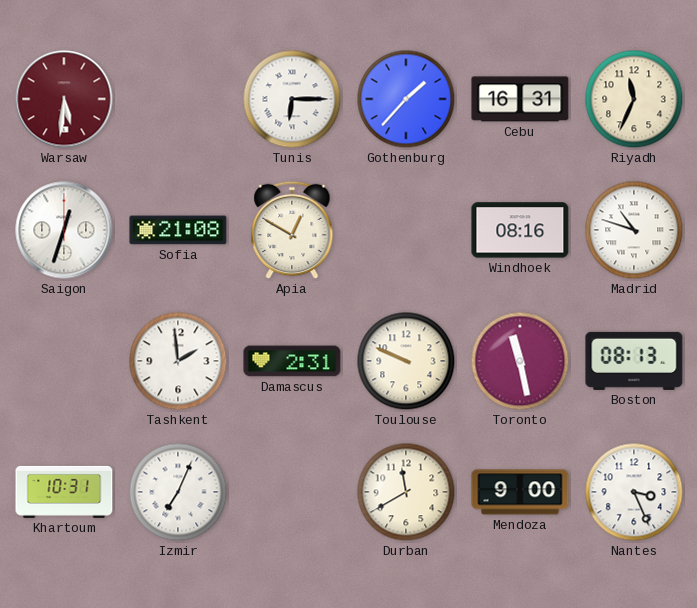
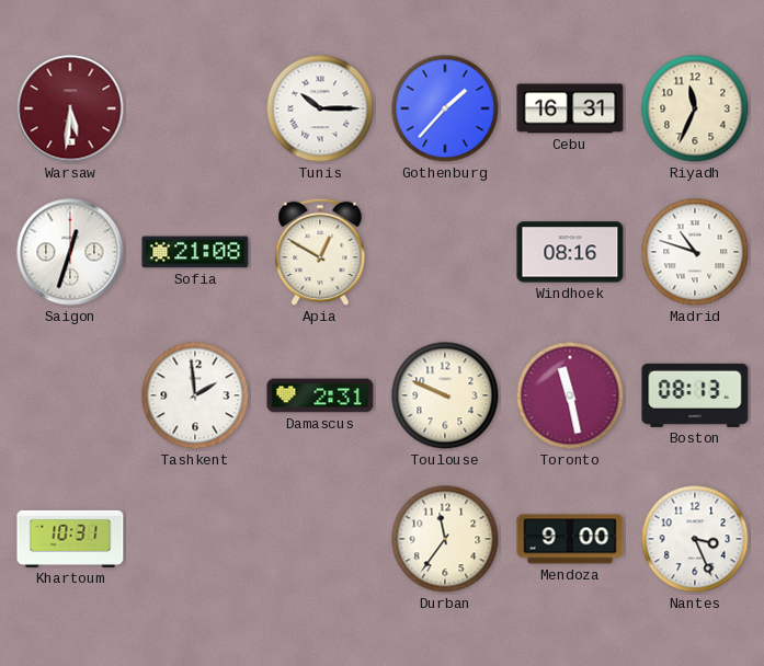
Tunis: 6:15 -> 10:15
Izmir: 7:04 -> none
Durban: 11:40 -> 11:36
